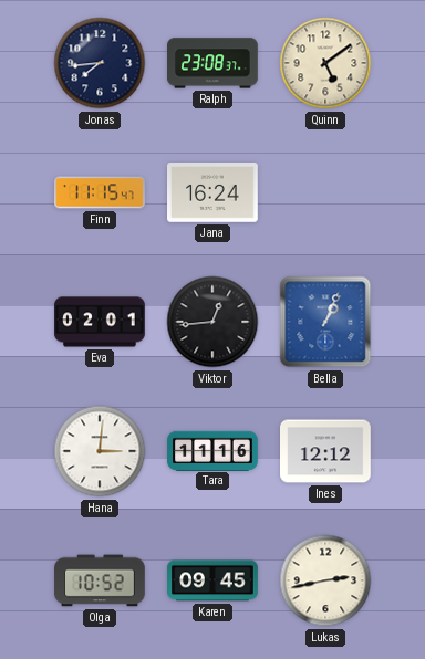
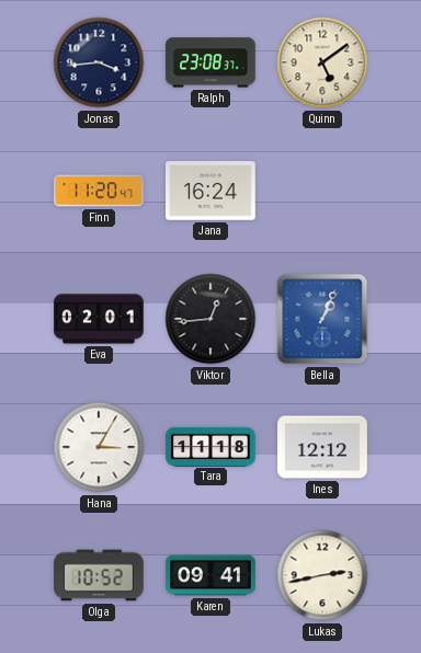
Jonas: 7:44 -> 3:44
Finn: 11:15 -> 11:20
Hana: 3:01 -> 3:05
Tara: 11:16 -> 11:18
Karen: 09:45 -> 09:41
